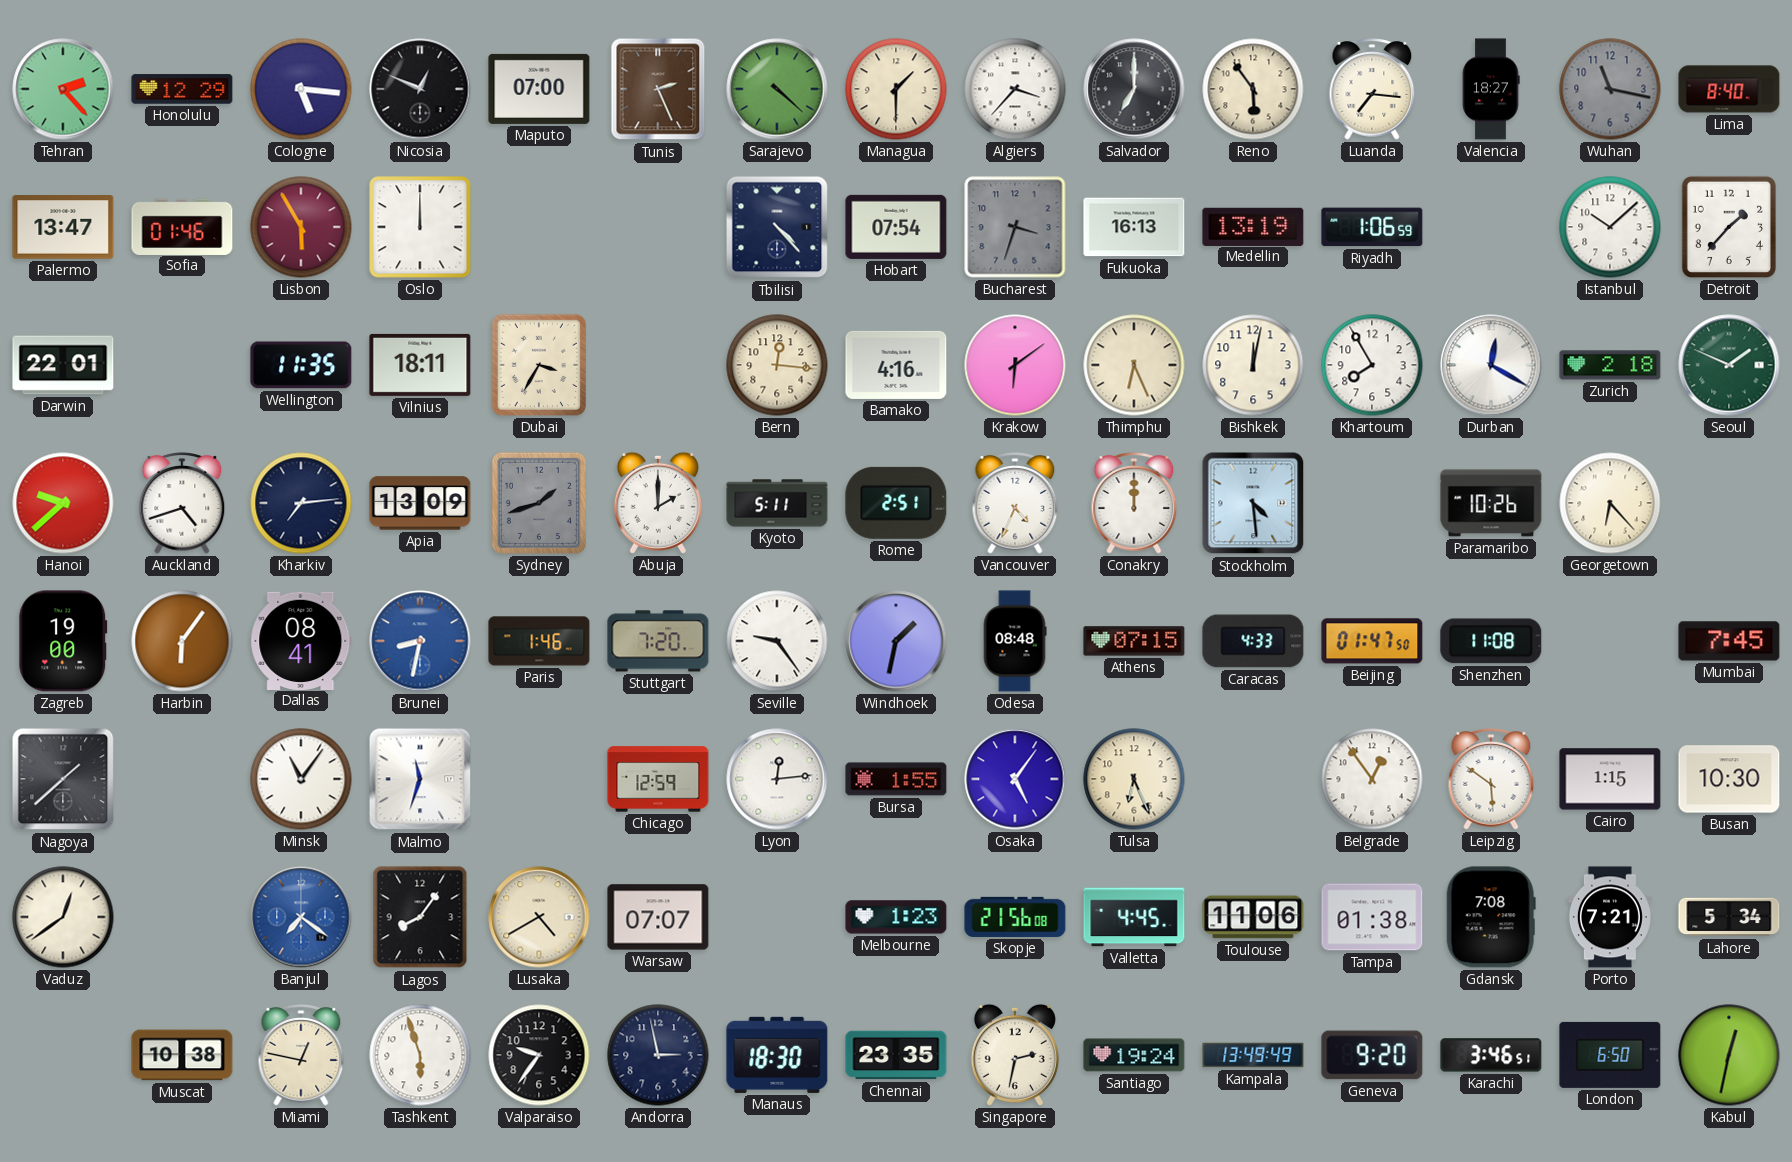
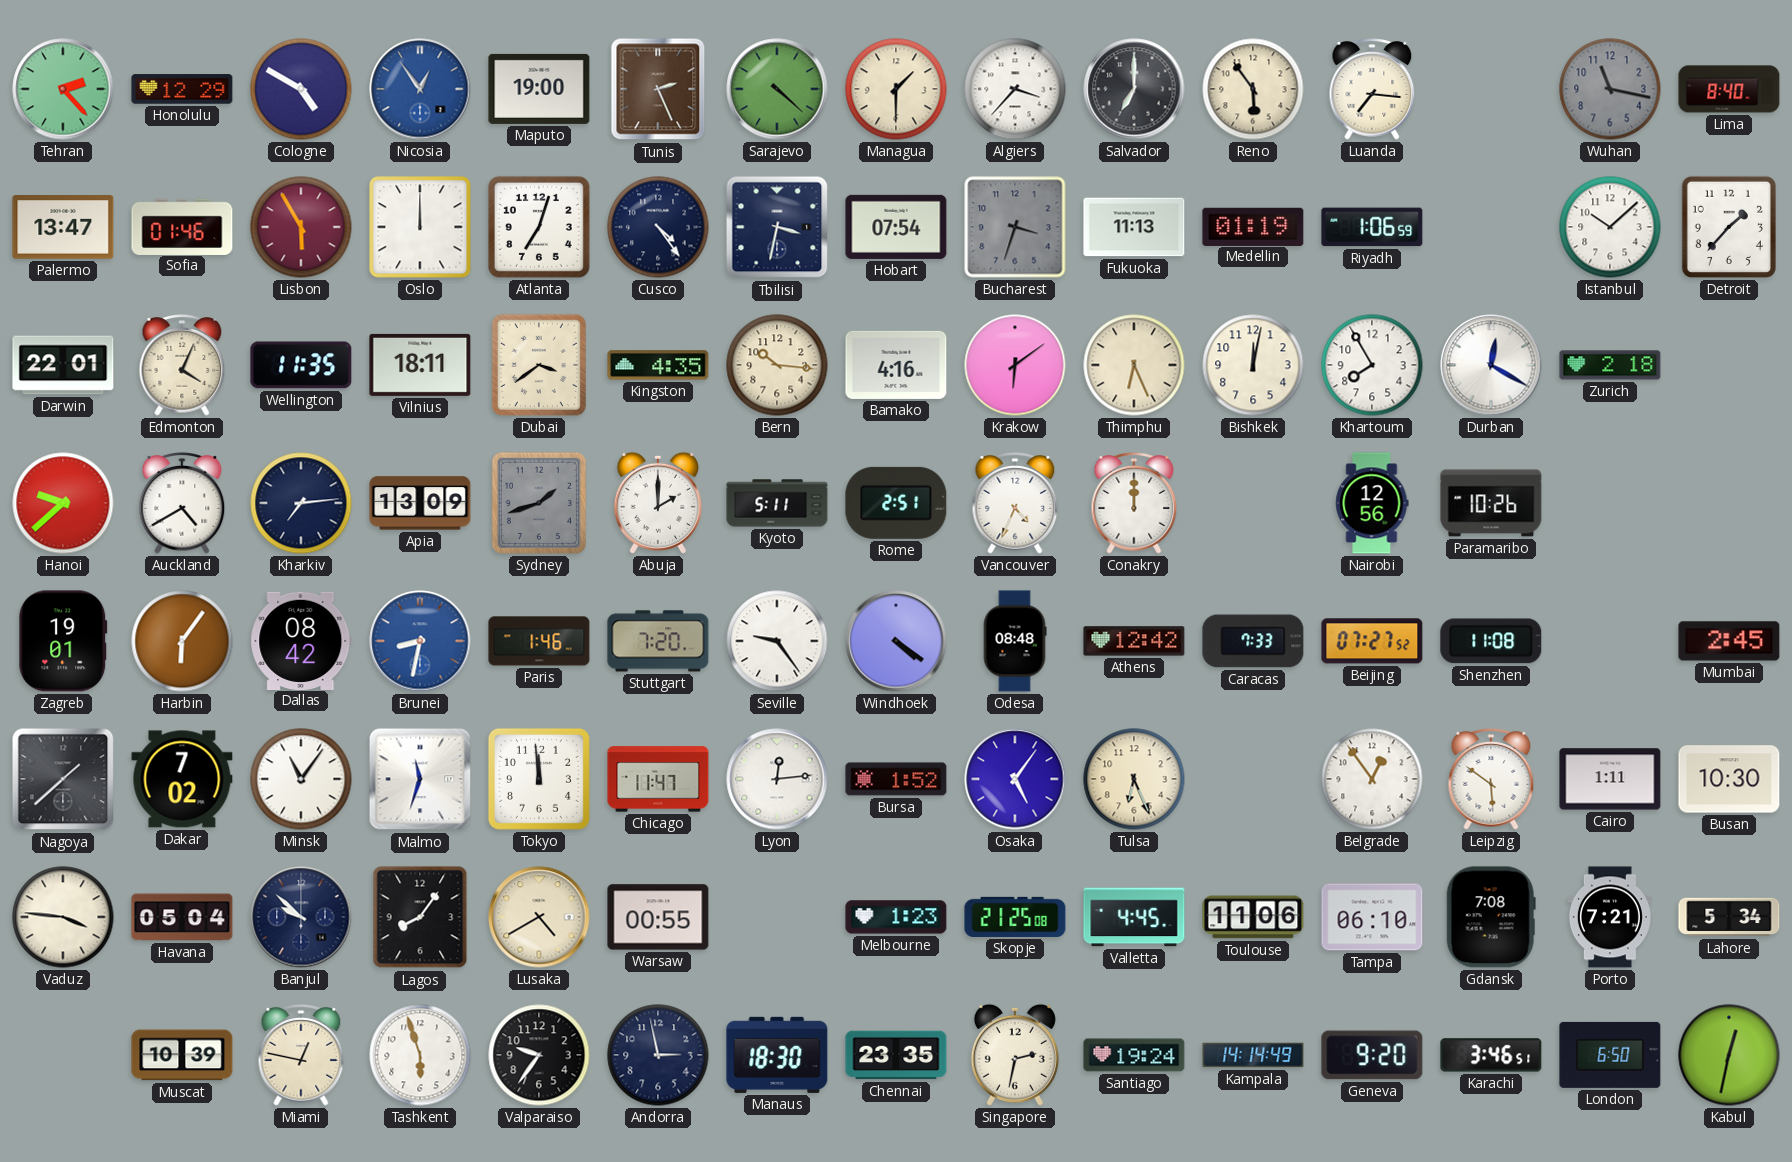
Cologne: 5:16 -> 4:50
Nicosia: 12:49 -> 12:54
Nicosia dial: black -> blue
Maputo: 07:00 -> 19:00
Valencia: 18:27 -> none
Atlanta: none -> 7:03
Cusco: none -> 4:24
Tbilisi: 4:23 -> 3:32
Fukuoka: 16:13 -> 11:13
Medellin: 13:19 -> 01:19
Edmonton: none -> 4:04
Dubai: 3:35 -> 3:39
Kingston: none -> 4:35
Bern: 12:16 -> 10:16
Seoul: 1:49 -> none
Auckland: 4:42 -> 4:40
Stockholm: 4:29 -> none
Nairobi: none -> 12:56
Georgetown: 6:23 -> none
Zagreb: 19:00 -> 19:01
Dallas: 08:41 -> 08:42
Windhoek: 1:32 -> 4:21
Athens: 07:15 -> 12:42
Caracas: 4:33 -> 7:33
Beijing: 01:47 -> 07:27
Mumbai: 7:45 -> 2:45
Dakar: none -> 7:02
Tokyo: none -> 11:59
Chicago: 12:59 -> 11:47
Bursa: 1:55 -> 1:52
Cairo: 1:15 -> 1:11
Vaduz: 12:39 -> 3:46
Havana: none -> 05:04
Banjul: 7:21 -> 9:52
Banjul dial: blue -> navy
Warsaw: 07:07 -> 00:55
Skopje: 21:56 -> 21:25
Tampa: 01:38 -> 06:10
Muscat: 10:38 -> 10:39
Kampala: 13:49 -> 14:14
